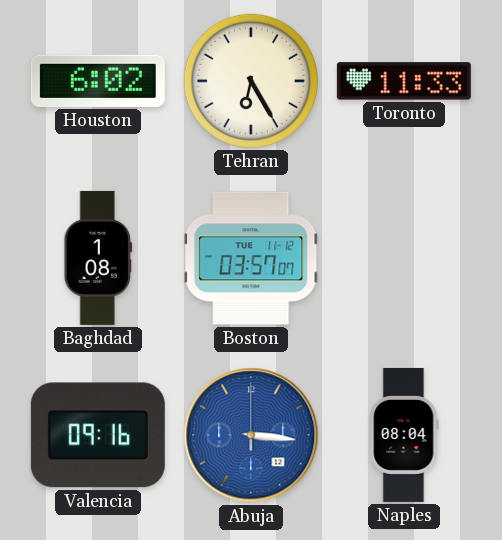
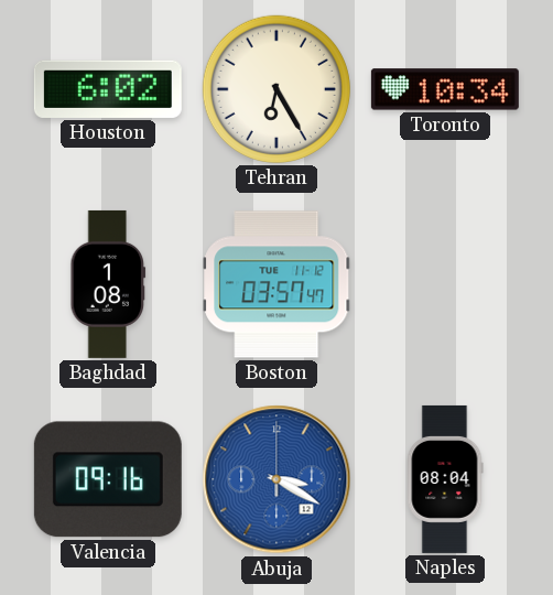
Toronto: 11:33 -> 10:34
Boston: 03:57:07 -> 03:57:47
Abuja: 3:16 -> 3:20
